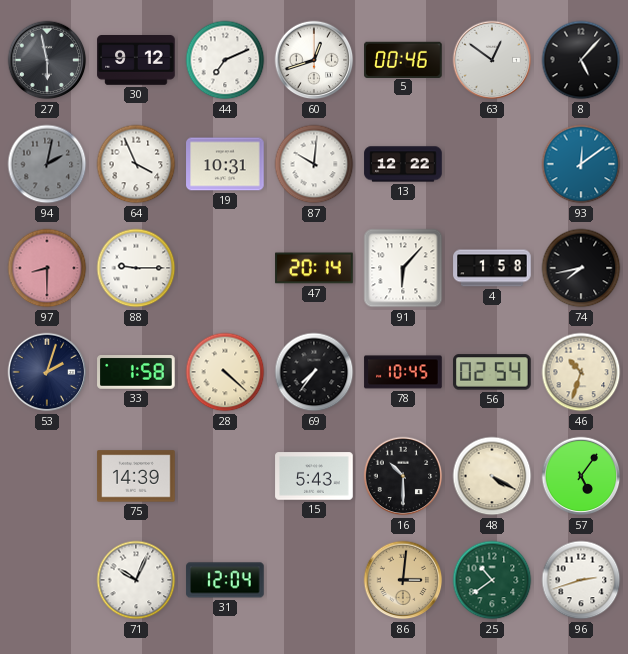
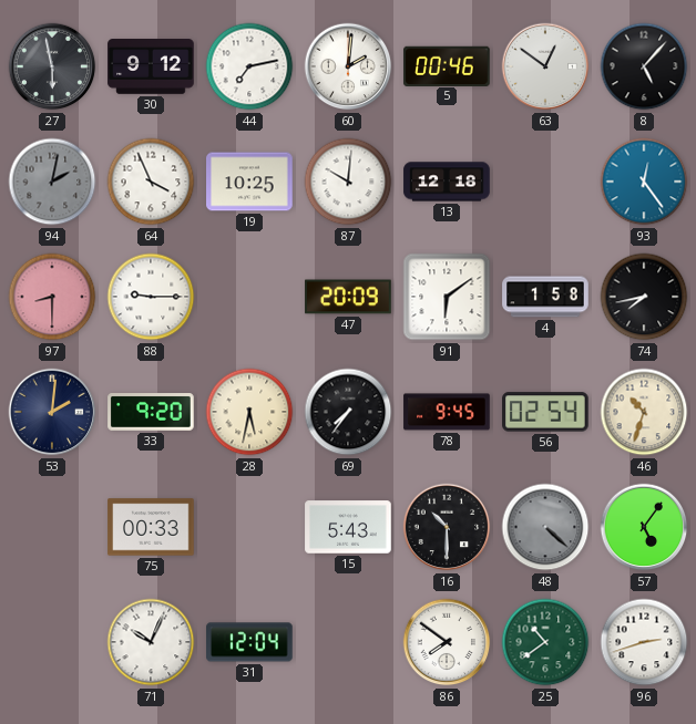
44: 7:11 -> 7:13
60: 12:42 -> 2:01
19: 10:31 -> 10:25
13: 12:22 -> 12:18
93: 12:09 -> 12:24
47: 20:14 -> 20:09
91: 6:07 -> 6:09
53: 2:03 -> 2:01
33: 1:58 -> 9:20
28: 4:22 -> 5:32
78: 10:45 -> 9:45
75: 14:39 -> 00:33
48: 4:20 -> 4:22
48 dial: cream -> grey
86: 3:01 -> 7:51
86 dial: champagne -> white
